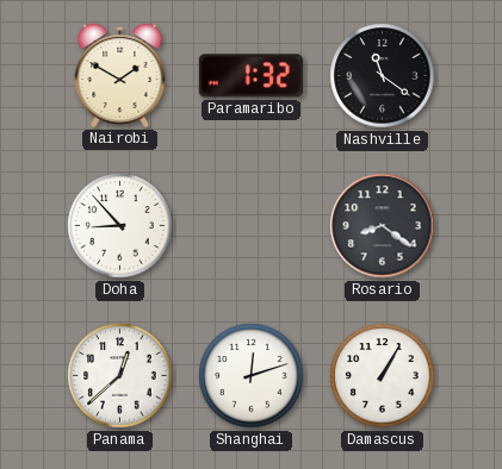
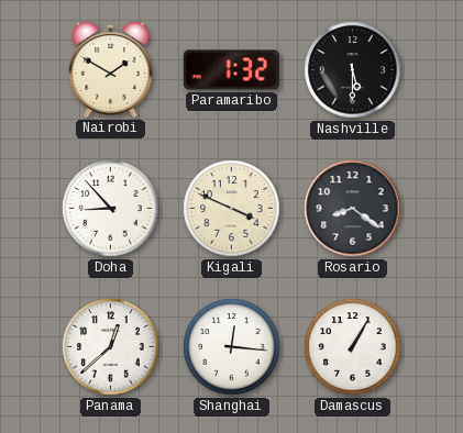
Nashville: 11:21 -> 5:30
Kigali: none -> 3:49
Shanghai: 12:12 -> 12:16
